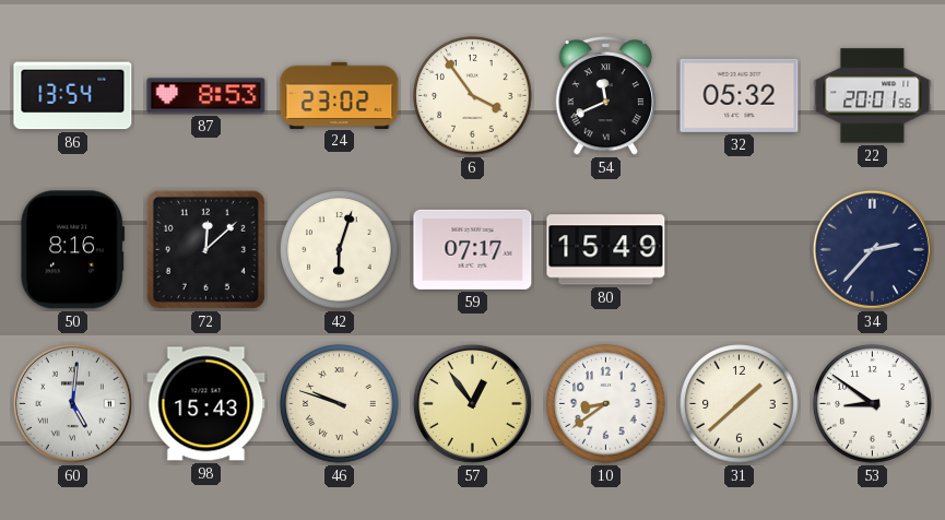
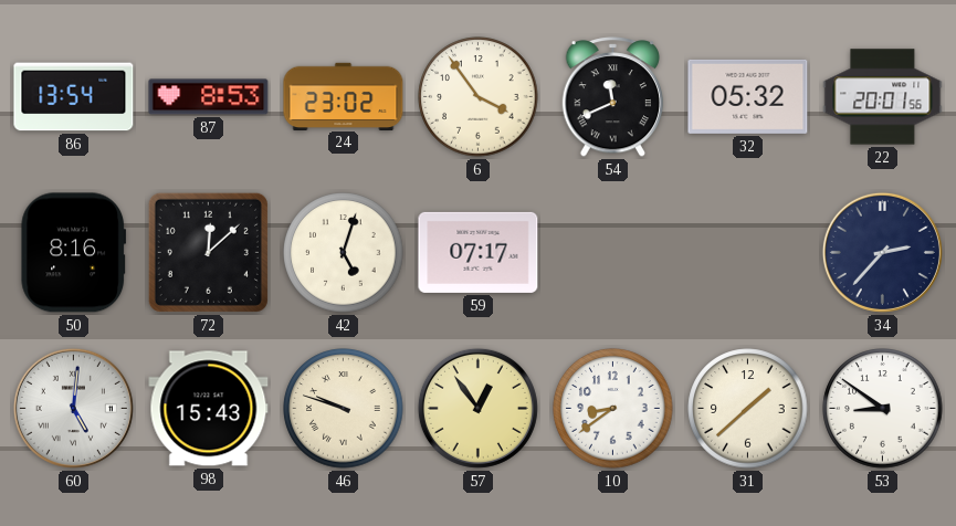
42: 6:03 -> 5:03
80: 15:49 -> none
